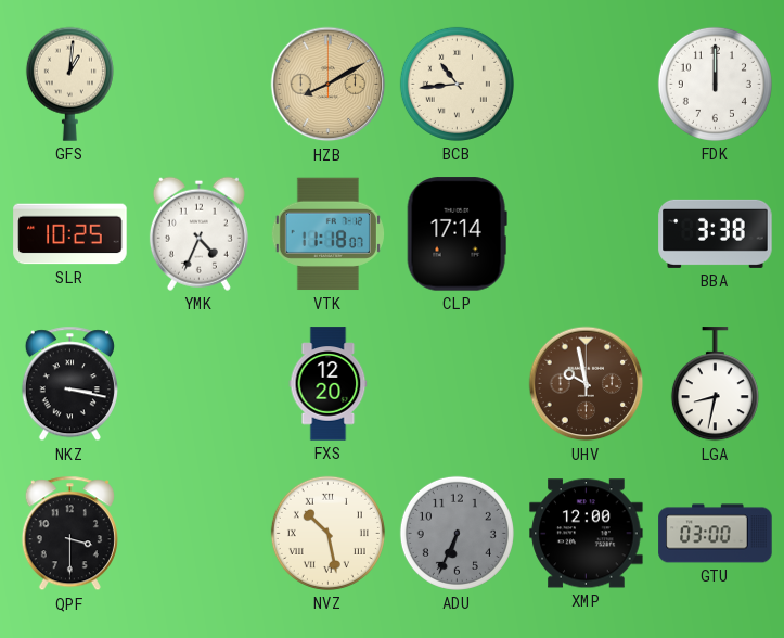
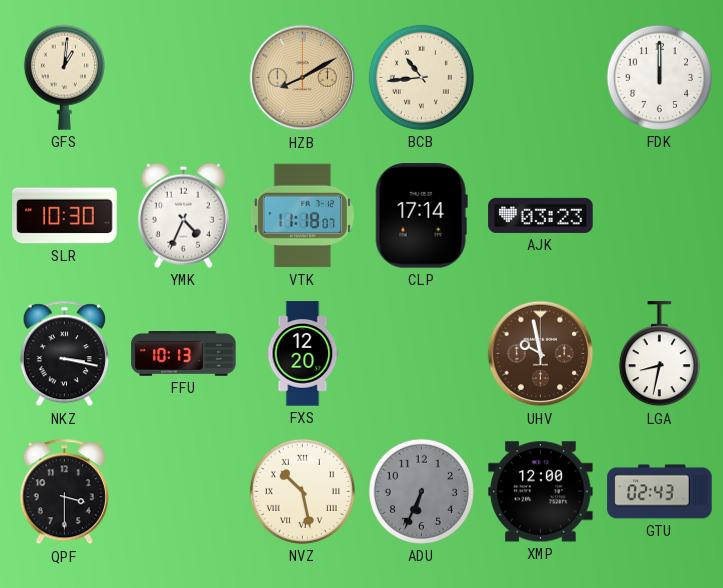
SLR: 10:25 -> 10:30
AJK: none -> 03:23
BBA: 3:38 -> none
FFU: none -> 10:13
GTU: 03:00 -> 02:43
